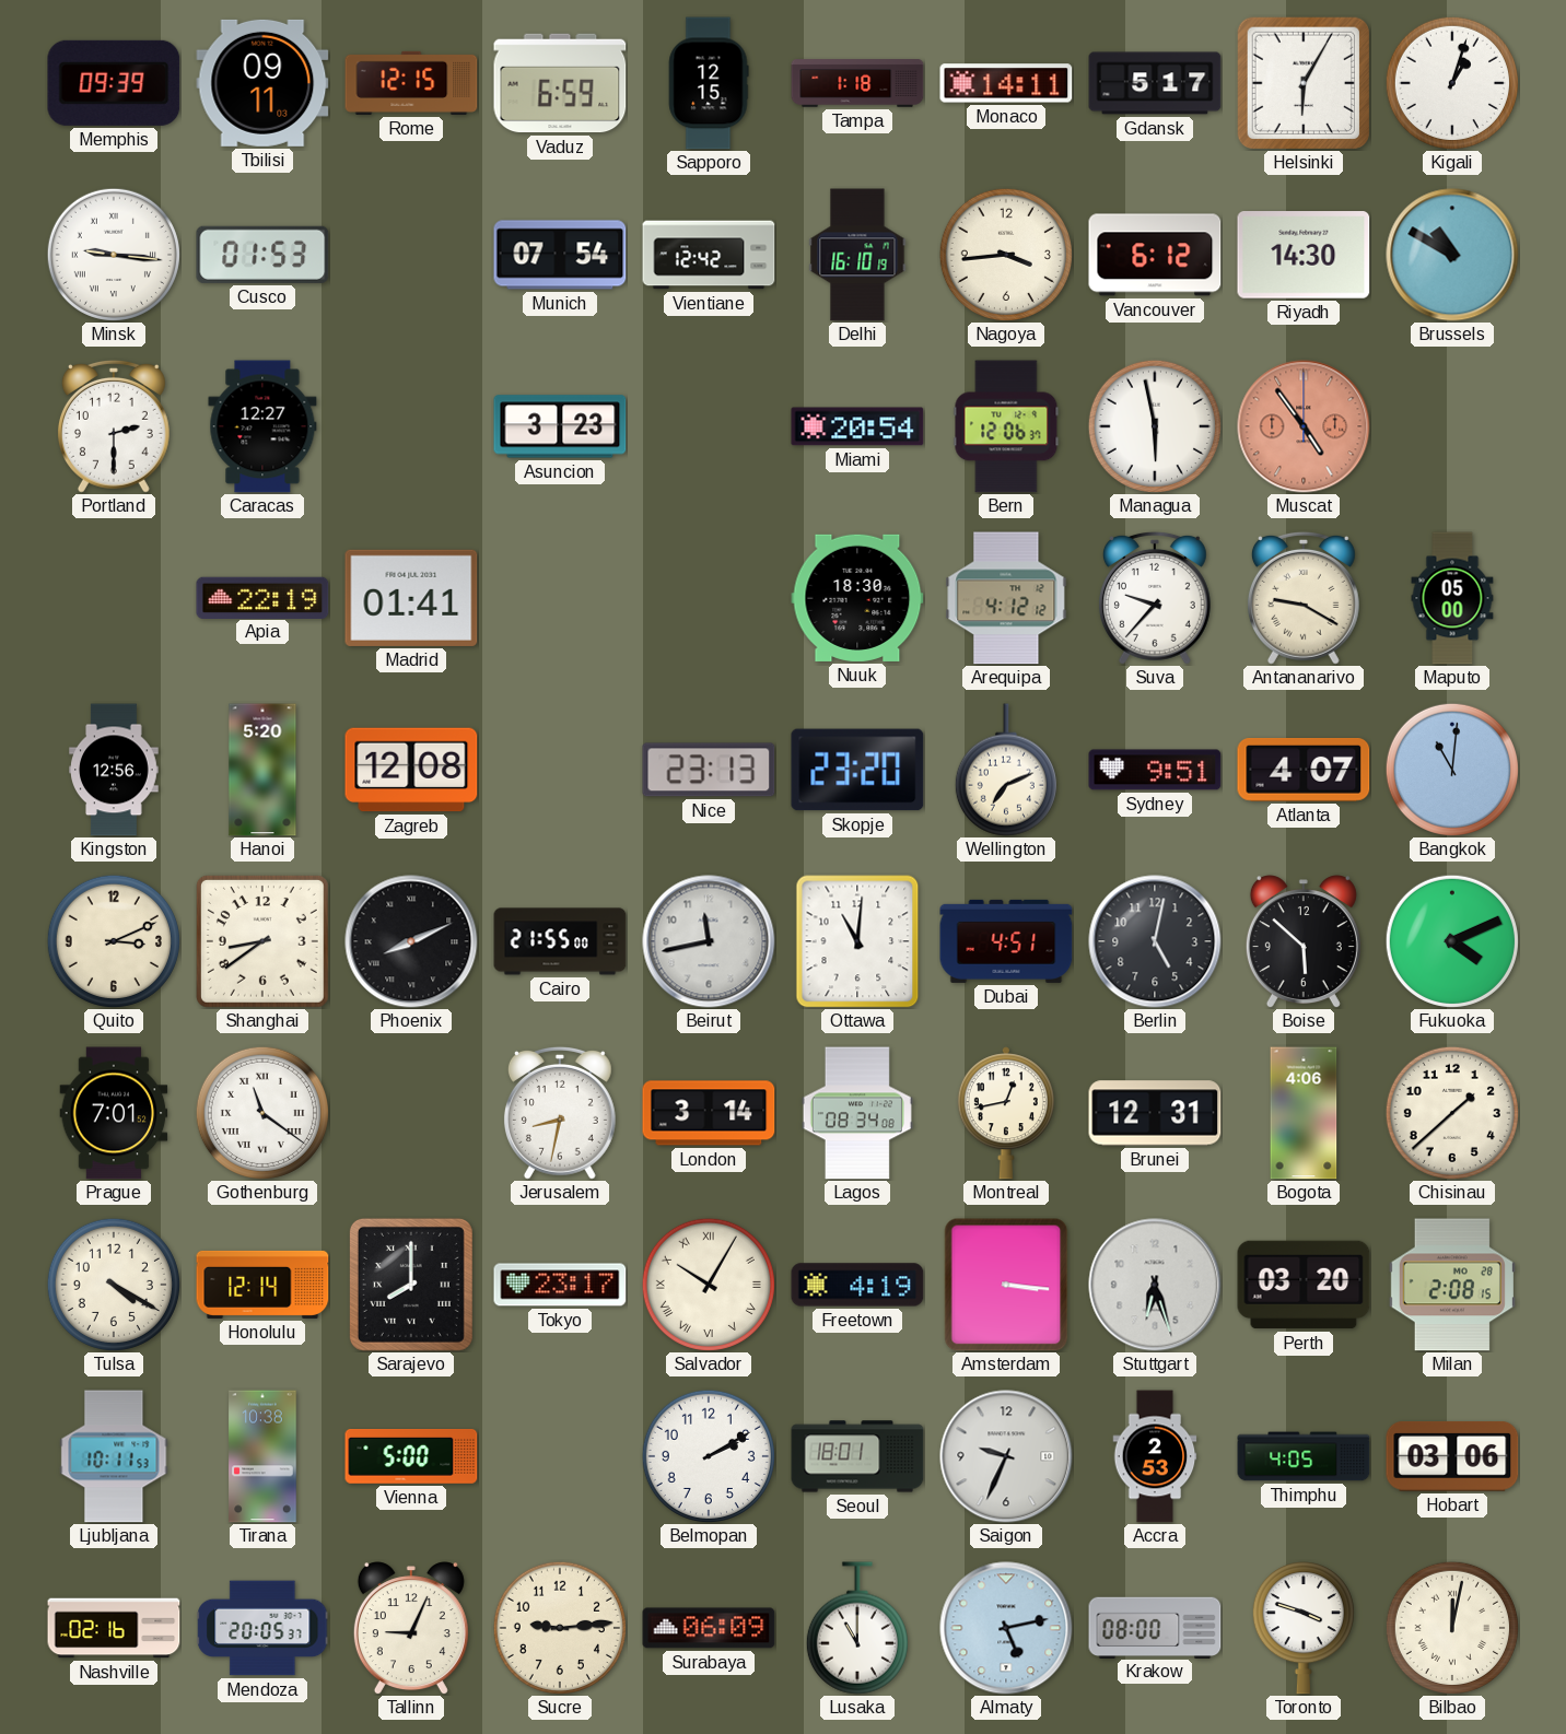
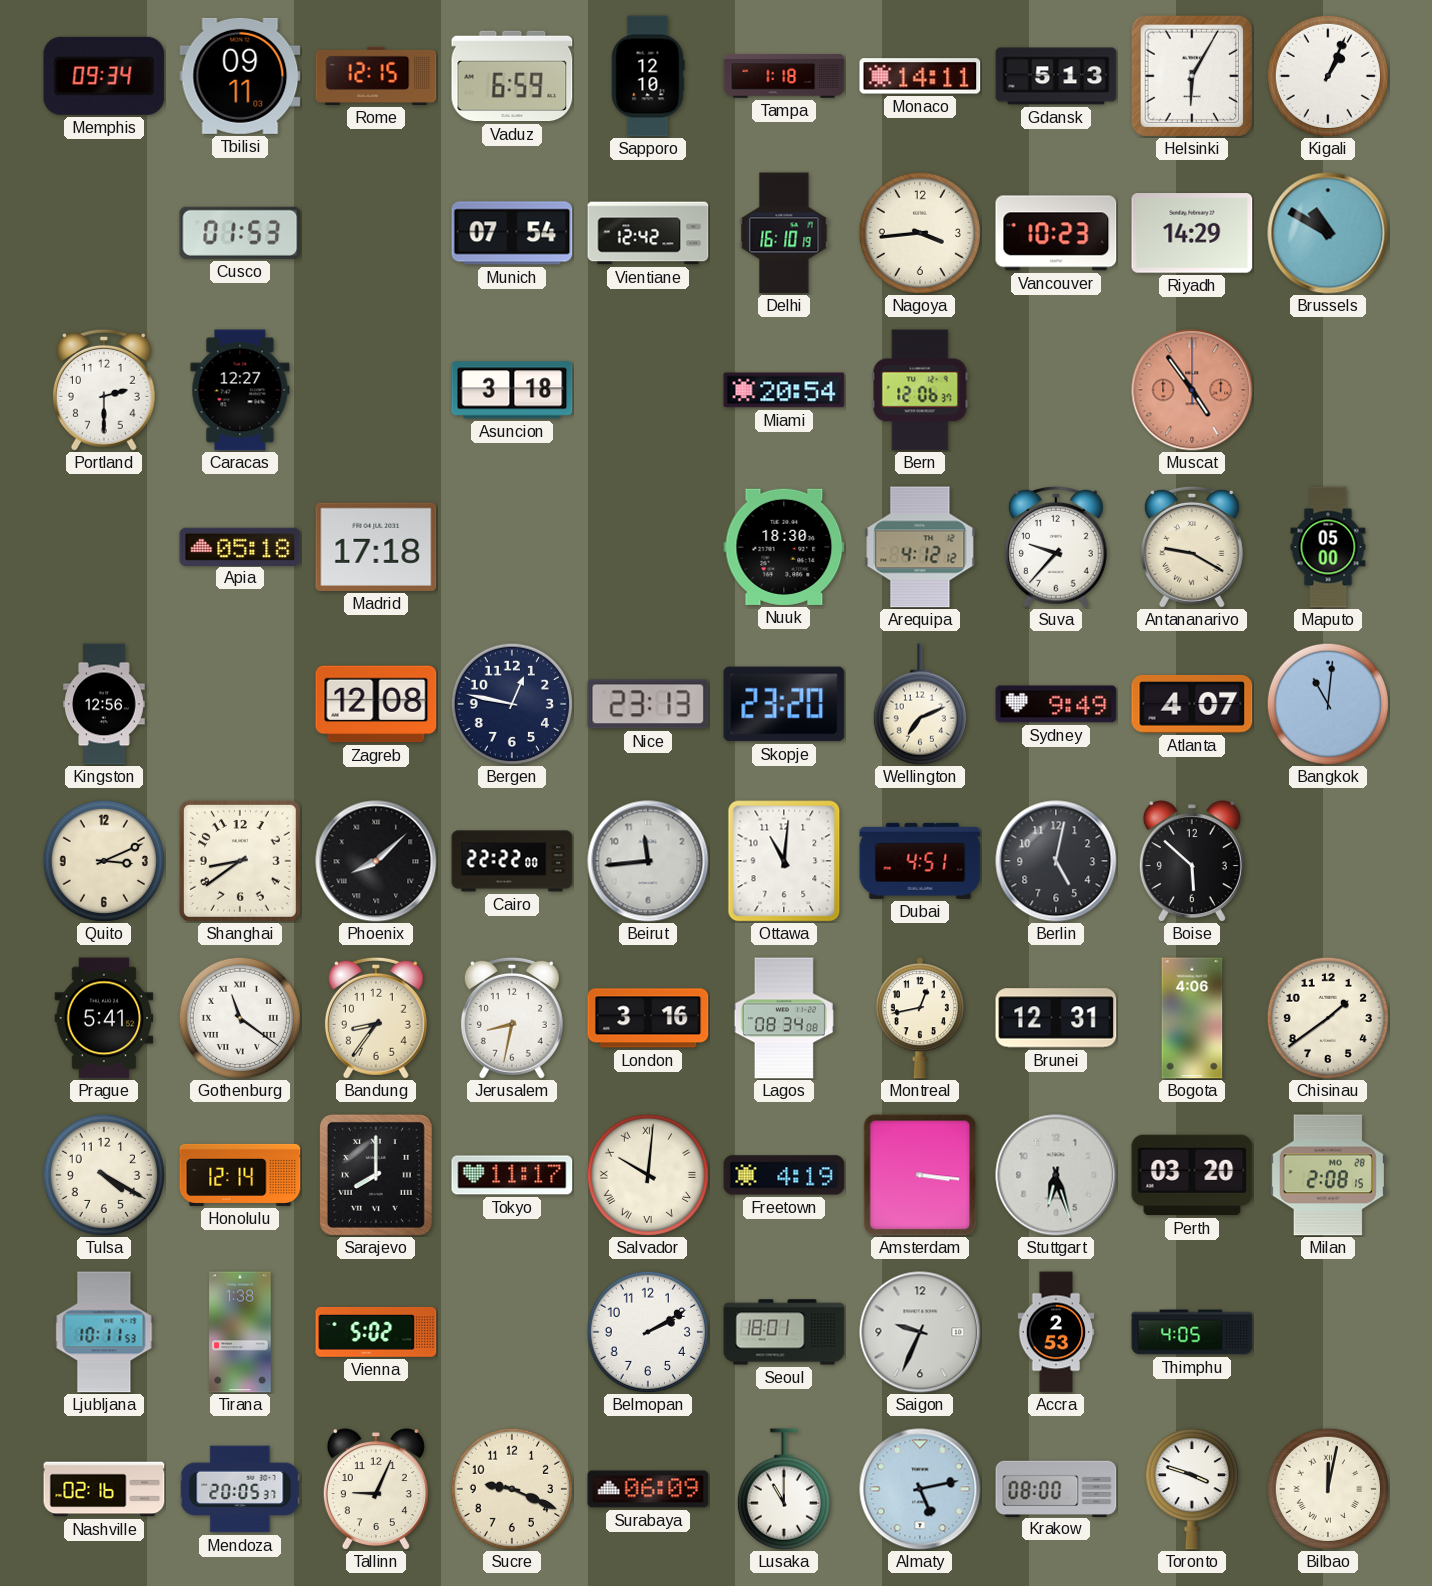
Memphis: 09:39 -> 09:34
Sapporo: 12:15 -> 12:10
Gdansk: 5:17 -> 5:13
Kigali: 1:03 -> 1:04
Minsk: 9:16 -> none
Vancouver: 6:12 -> 10:23
Riyadh: 14:30 -> 14:29
Asuncion: 3:23 -> 3:18
Managua: 5:58 -> none
Apia: 22:19 -> 05:18
Madrid: 01:41 -> 17:18
Hanoi: 5:20 -> none
Bergen: none -> 12:47
Sydney: 9:51 -> 9:49
Phoenix: 8:11 -> 8:08
Cairo: 21:55 -> 22:22
Beirut: 11:43 -> 11:44
Fukuoka: 4:11 -> none
Prague: 7:01 -> 5:41
Bandung: none -> 8:36
London: 3:14 -> 3:16
Chisinau: 1:38 -> 1:39
Tokyo: 23:17 -> 11:17
Salvador: 10:05 -> 10:01
Tirana: 10:38 -> 1:38
Vienna: 5:00 -> 5:02
Hobart: 03:06 -> none
Sucre: 9:14 -> 9:19
